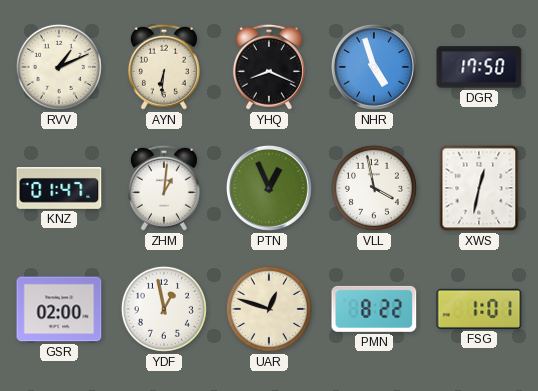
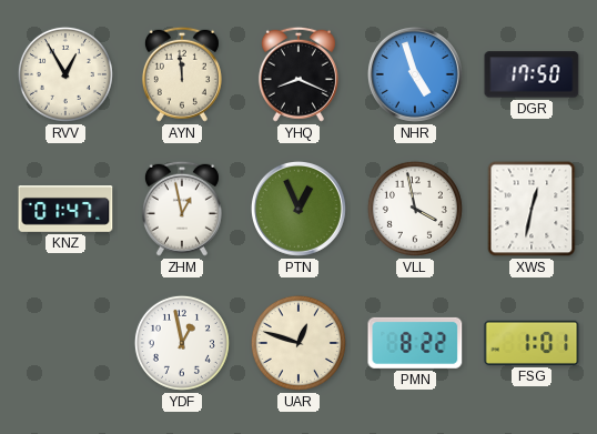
RVV: 1:11 -> 12:55
AYN: 6:31 -> 11:59
ZHM: 1:01 -> 12:58
GSR: 02:00 -> none
